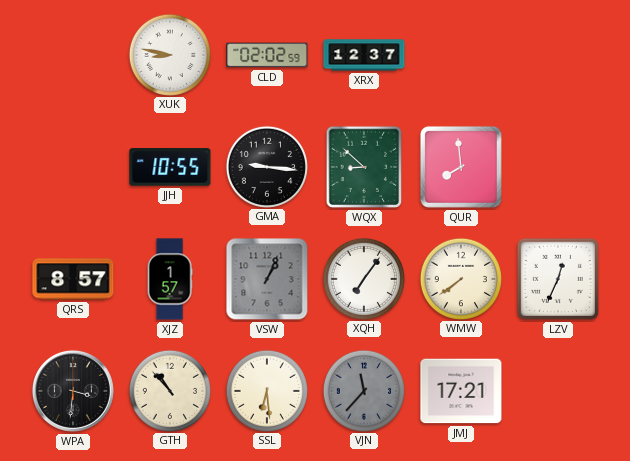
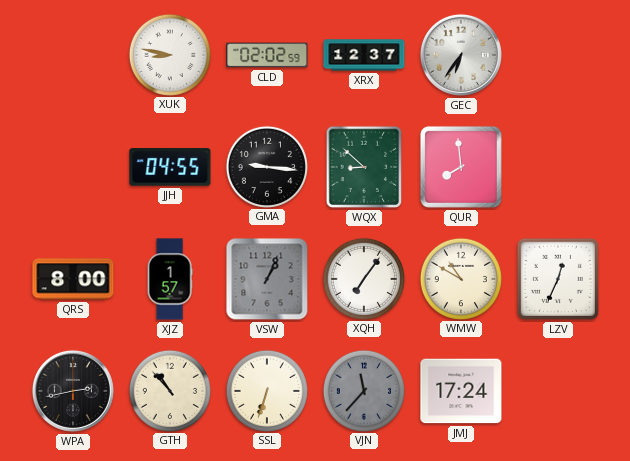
GEC: none -> 6:36
JJH: 10:55 -> 04:55
QRS: 8:57 -> 8:00
WMW: 7:39 -> 10:50
WPA: 3:31 -> 2:43
SSL: 6:29 -> 6:33
JMJ: 17:21 -> 17:24
